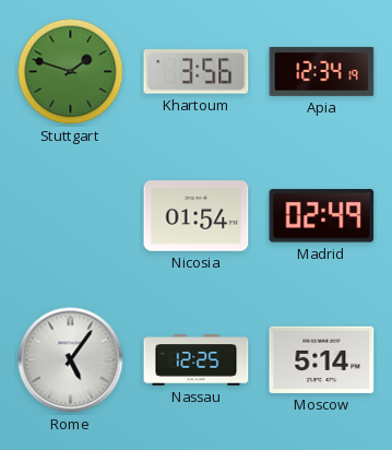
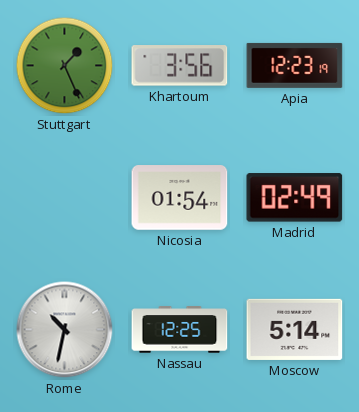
Stuttgart: 1:48 -> 1:26
Apia: 12:34 -> 12:23
Rome: 5:06 -> 10:32
